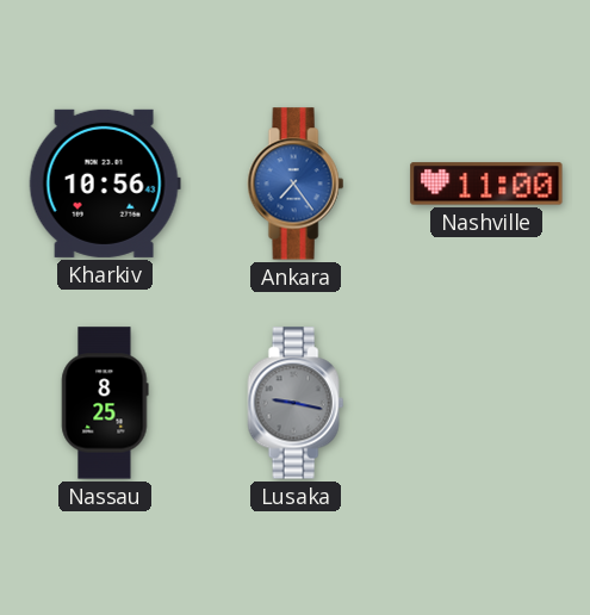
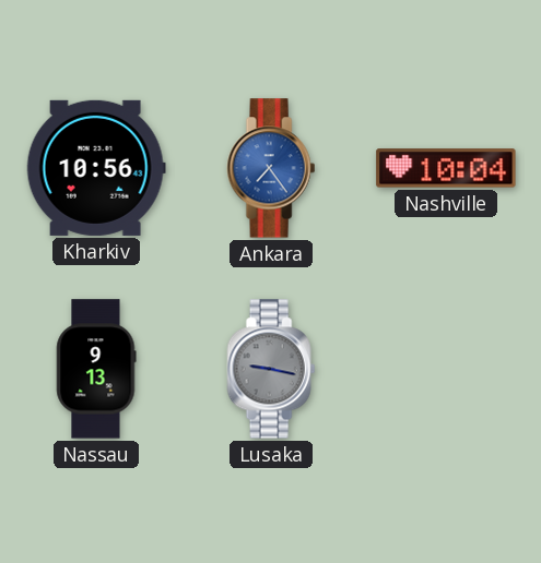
Nashville: 11:00 -> 10:04
Nassau: 8:25 -> 9:13
